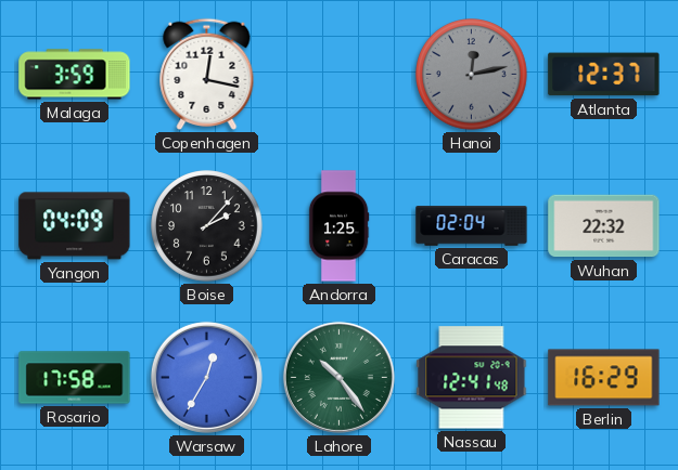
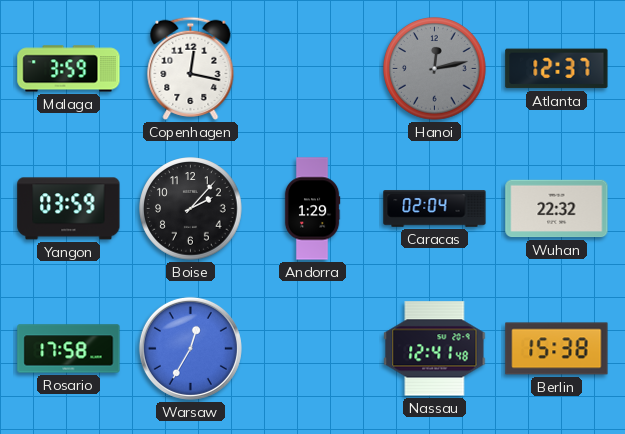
Yangon: 04:09 -> 03:59
Andorra: 1:25 -> 1:29
Lahore: 10:24 -> none
Berlin: 16:29 -> 15:38
